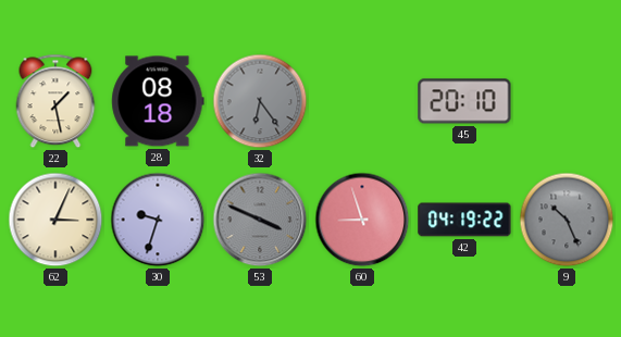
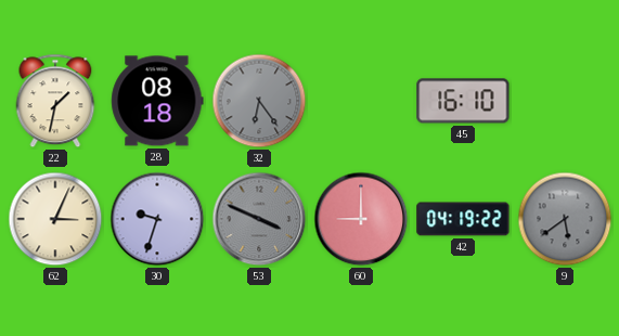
22: 1:28 -> 1:32
45: 20:10 -> 16:10
60: 8:57 -> 9:00
9: 10:26 -> 5:39
